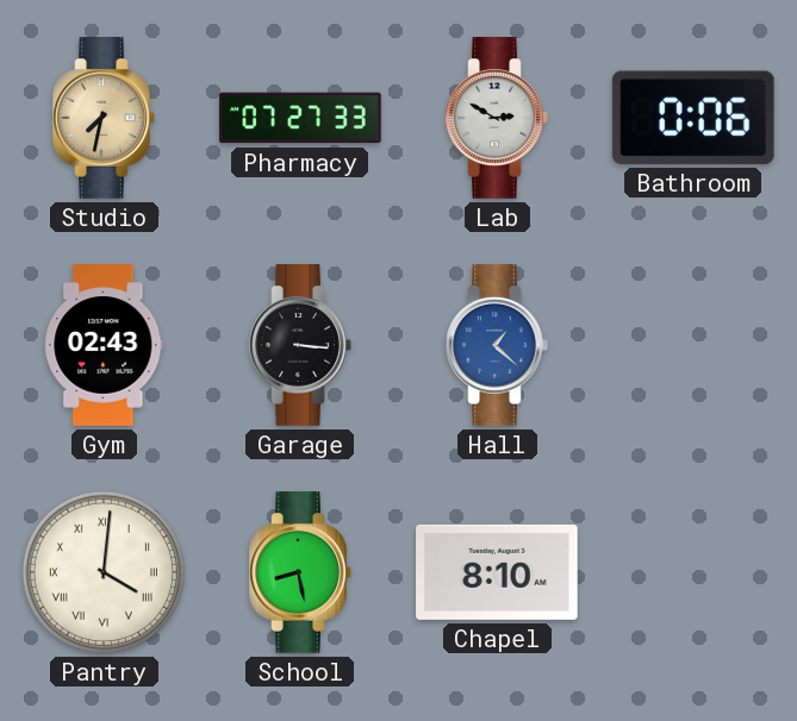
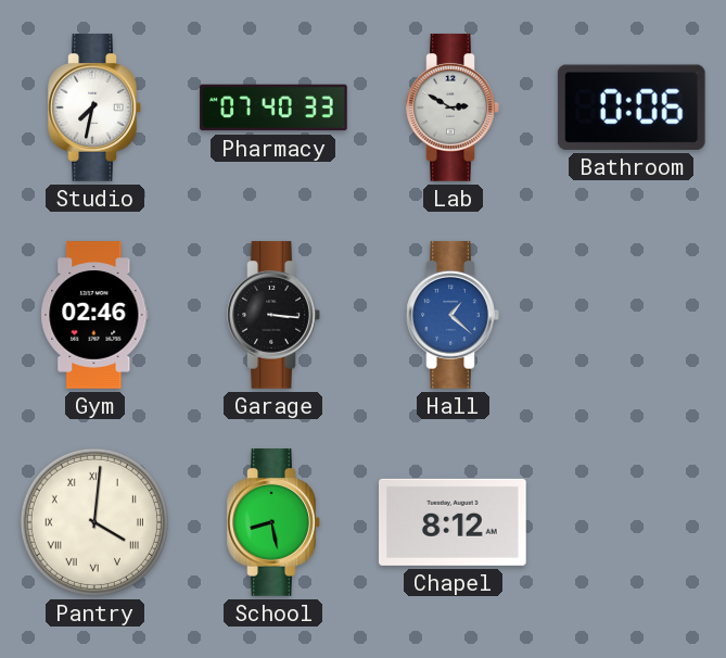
Studio dial: champagne -> white
Pharmacy: 07:27 -> 07:40
Gym: 02:43 -> 02:46
Chapel: 8:10 -> 8:12
